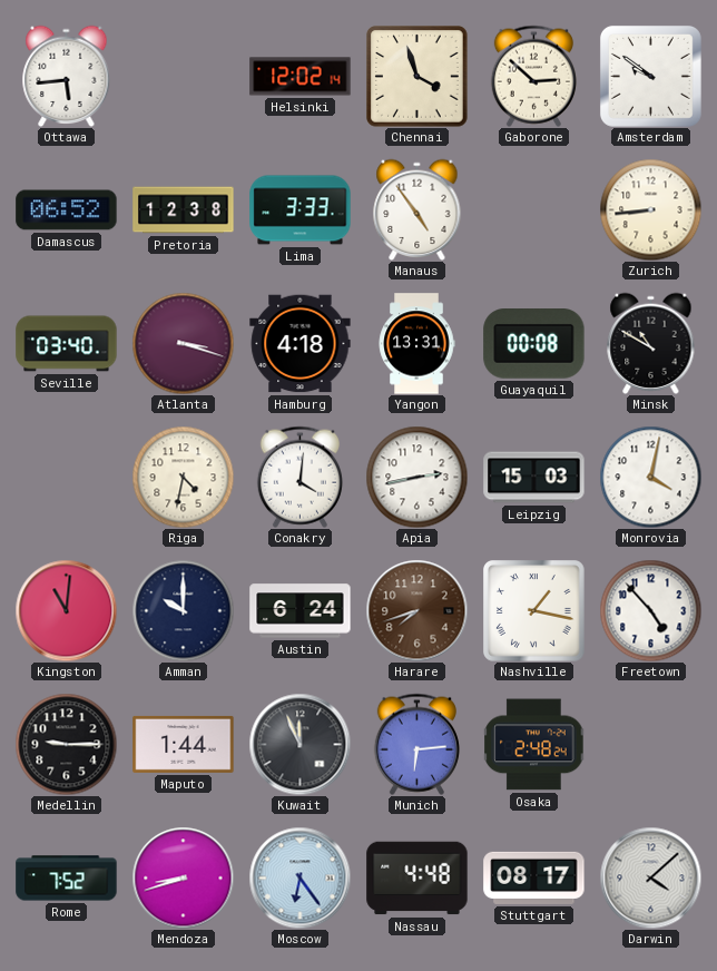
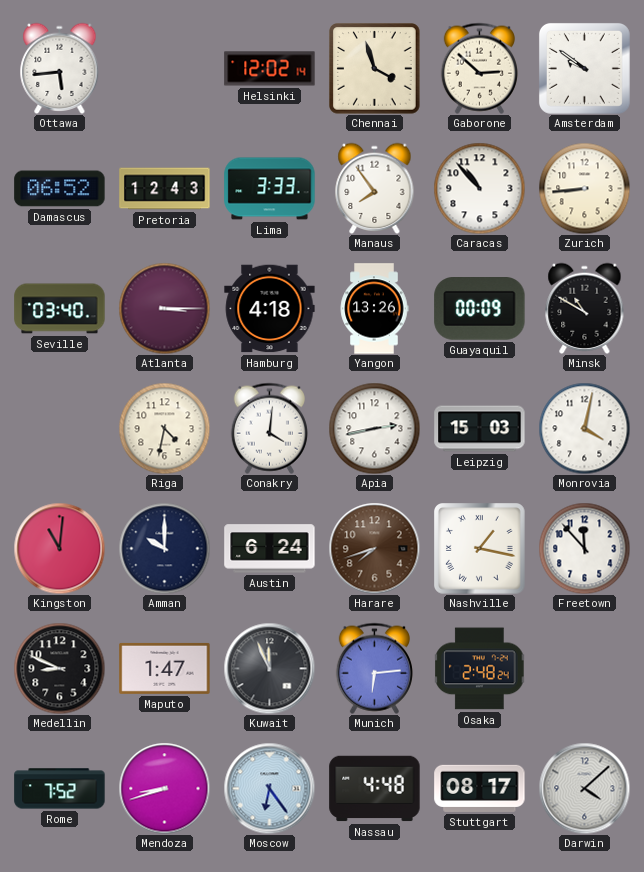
Pretoria: 12:38 -> 12:43
Manaus: 4:54 -> 7:54
Caracas: none -> 10:53
Atlanta: 3:18 -> 3:15
Yangon: 13:31 -> 13:26
Guayaquil: 00:08 -> 00:09
Freetown: 4:53 -> 11:53
Medellin: 9:15 -> 8:49
Maputo: 1:44 -> 1:47
